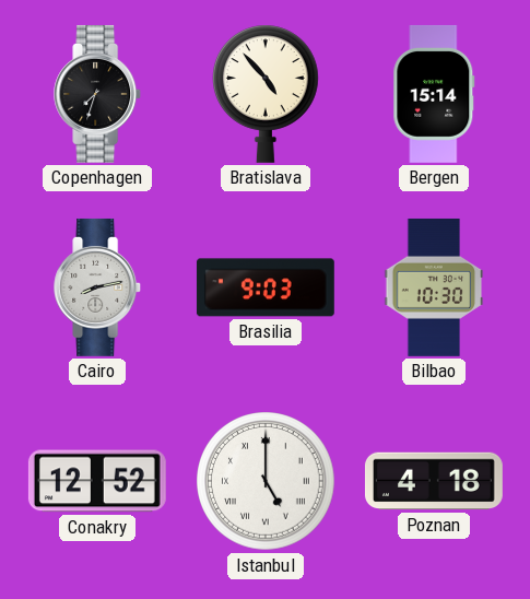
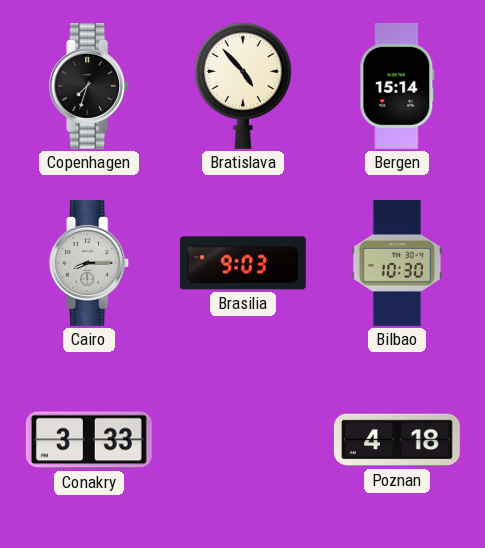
Cairo: 8:13 -> 8:15
Conakry: 12:52 -> 3:33
Istanbul: 5:00 -> none
